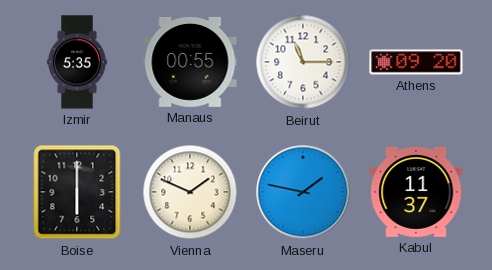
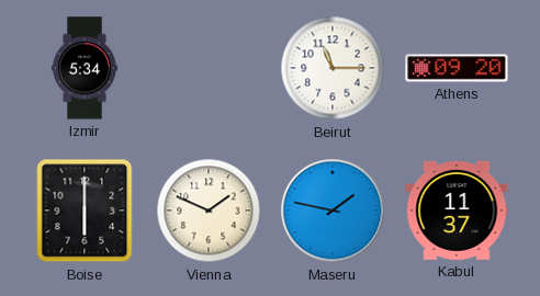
Izmir: 5:35 -> 5:34
Manaus: 00:55 -> none
